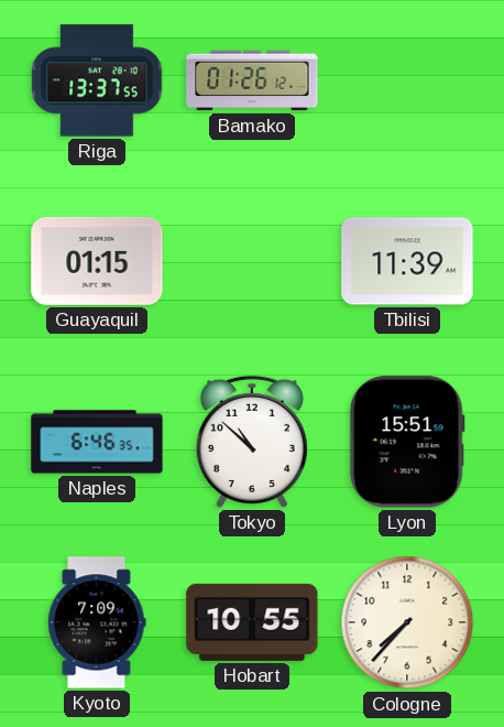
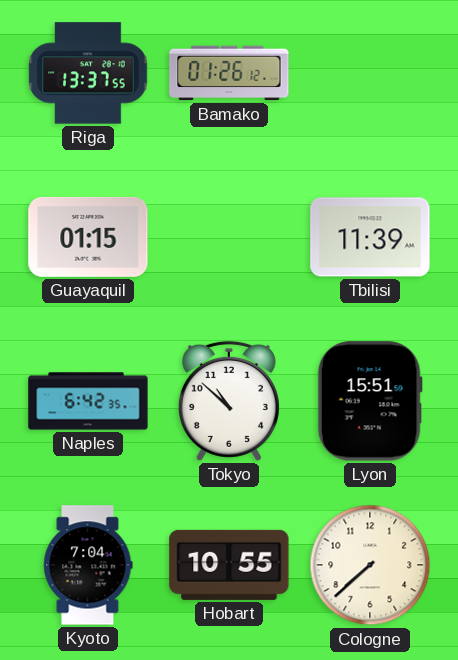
Naples: 6:46 -> 6:42
Kyoto: 7:09 -> 7:04
Cologne: 7:37 -> 7:38
